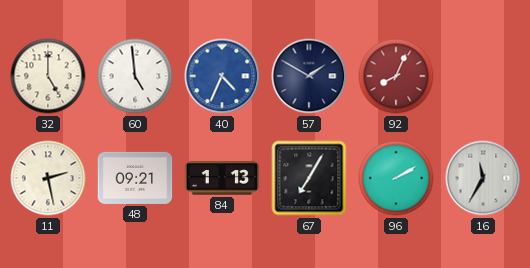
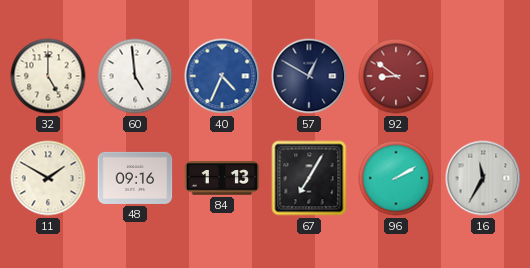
57: 1:50 -> 12:50
92: 8:04 -> 8:51
11: 2:28 -> 1:50
48: 09:21 -> 09:16
